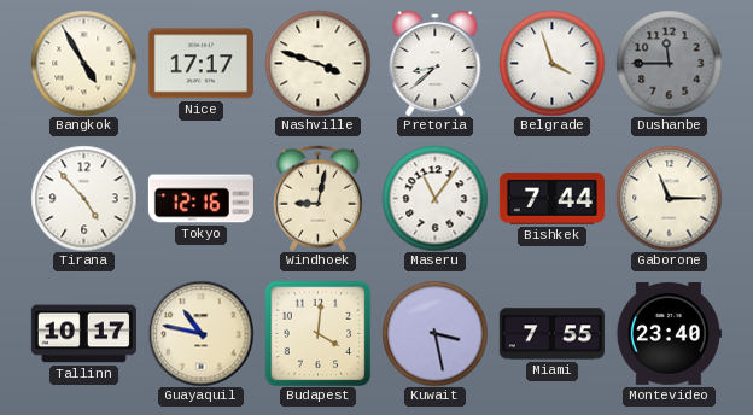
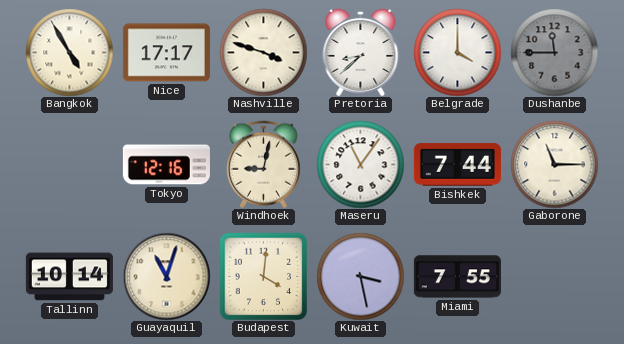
Belgrade: 3:57 -> 4:00
Tirana: 4:53 -> none
Tallinn: 10:17 -> 10:14
Guayaquil: 10:47 -> 11:03
Montevideo: 23:40 -> none
